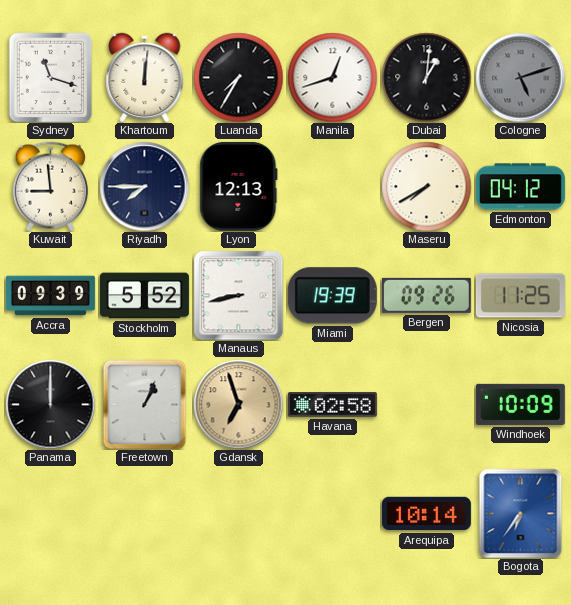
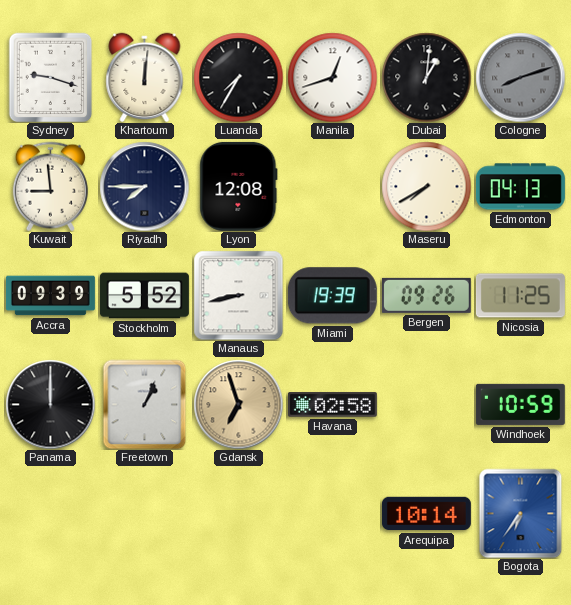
Sydney: 11:18 -> 9:18
Cologne: 5:12 -> 8:12
Lyon: 12:13 -> 12:08
Edmonton: 04:12 -> 04:13
Windhoek: 10:09 -> 10:59
